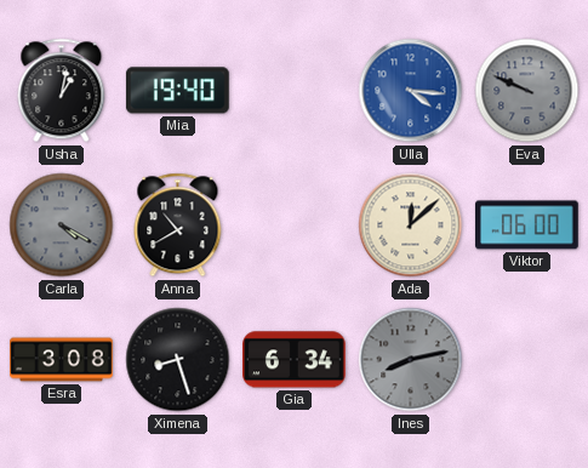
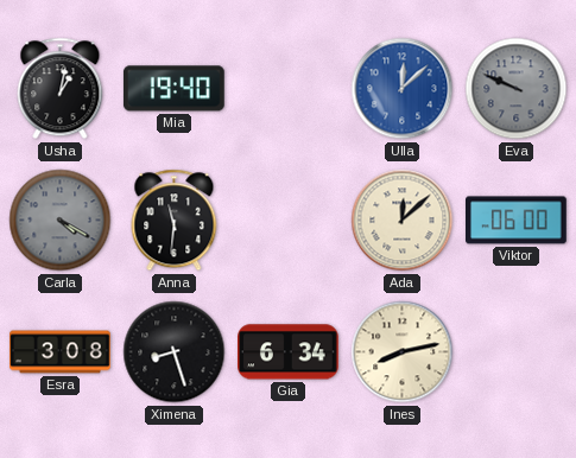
Ulla: 4:16 -> 12:08
Anna: 10:40 -> 11:31
Ines dial: grey -> cream
